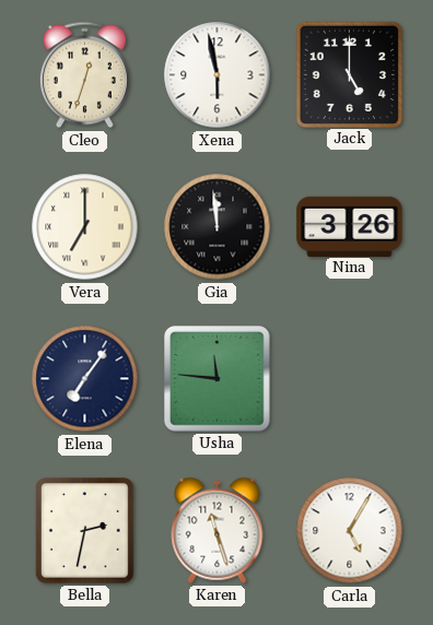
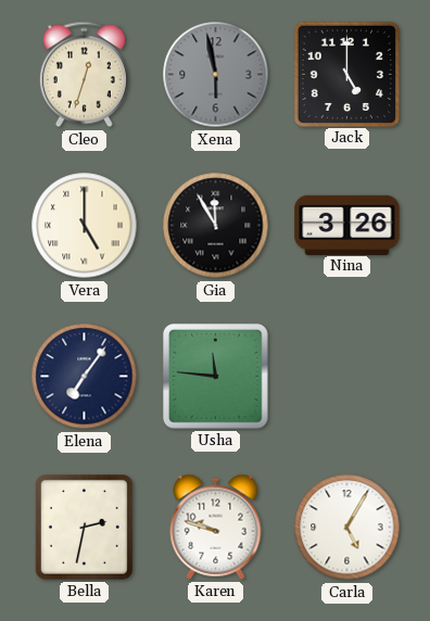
Xena dial: white -> grey
Vera: 7:00 -> 5:00
Gia: 11:59 -> 11:55
Karen: 11:27 -> 9:48
